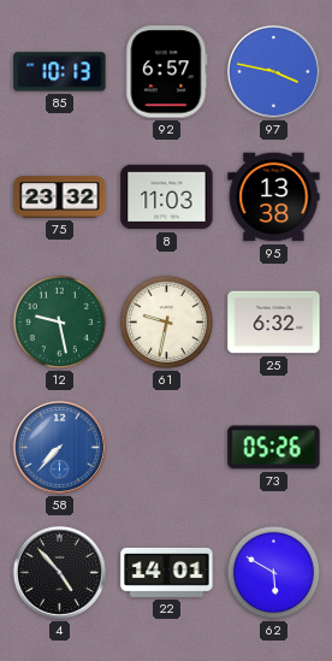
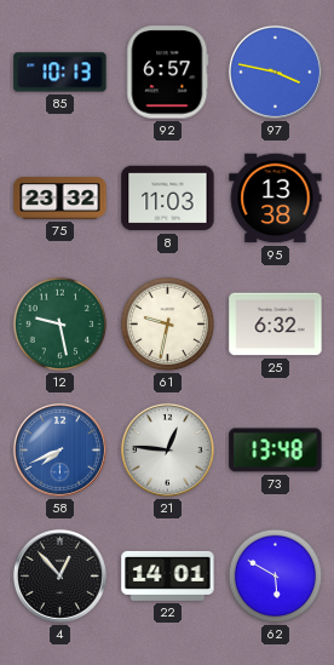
58: 7:37 -> 7:41
21: none -> 12:46
73: 05:26 -> 13:48
4: 4:53 -> 12:53
